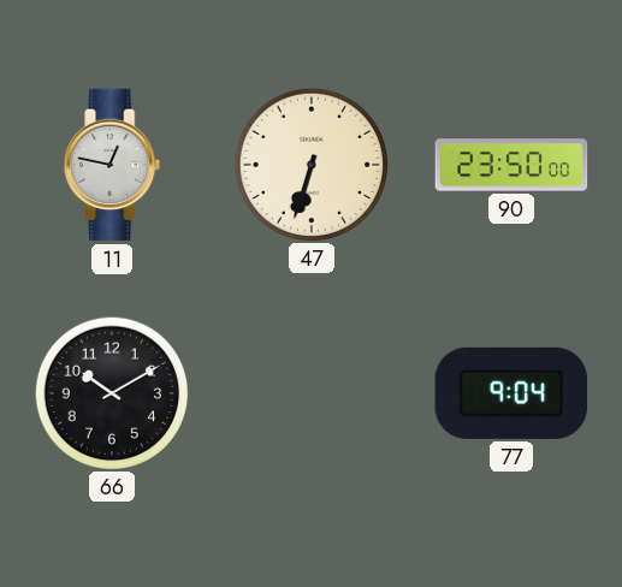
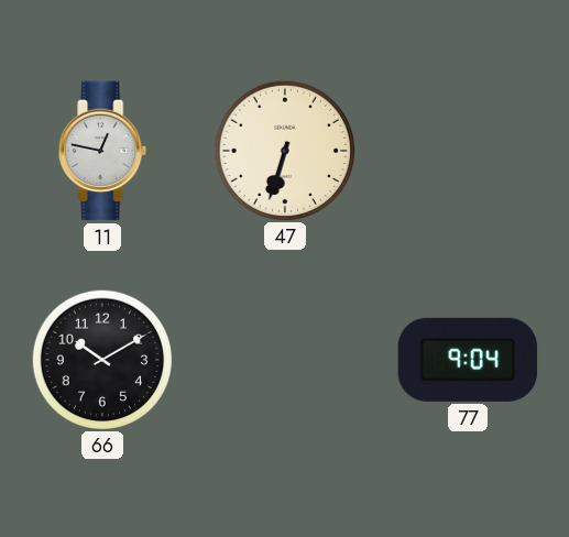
90: 23:50 -> none
